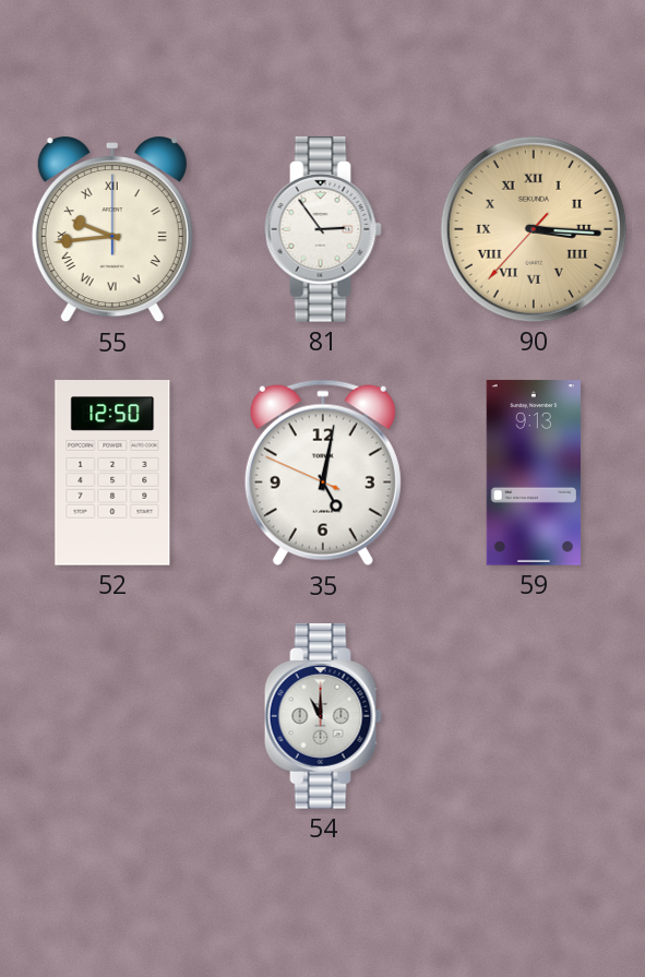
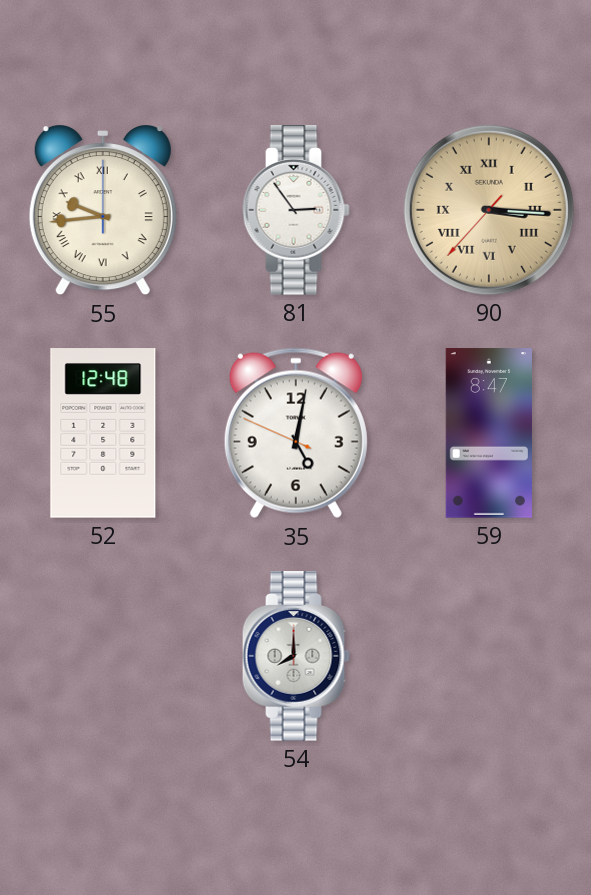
52: 12:50 -> 12:48
59: 9:13 -> 8:47
54: 11:00 -> 8:00
